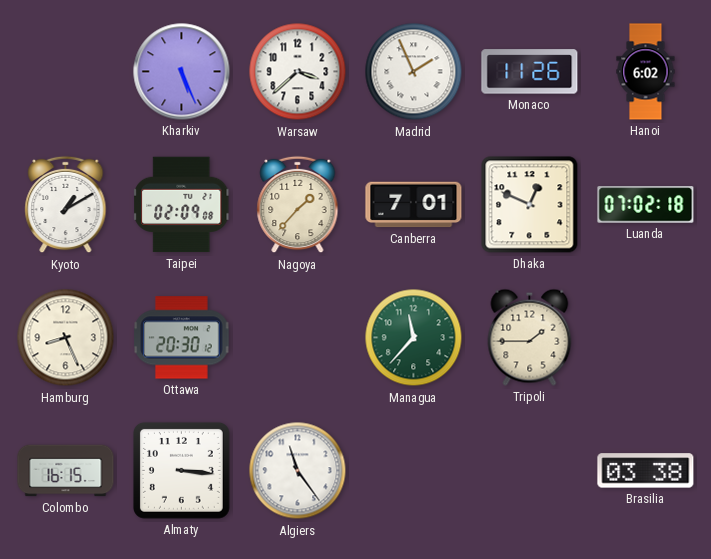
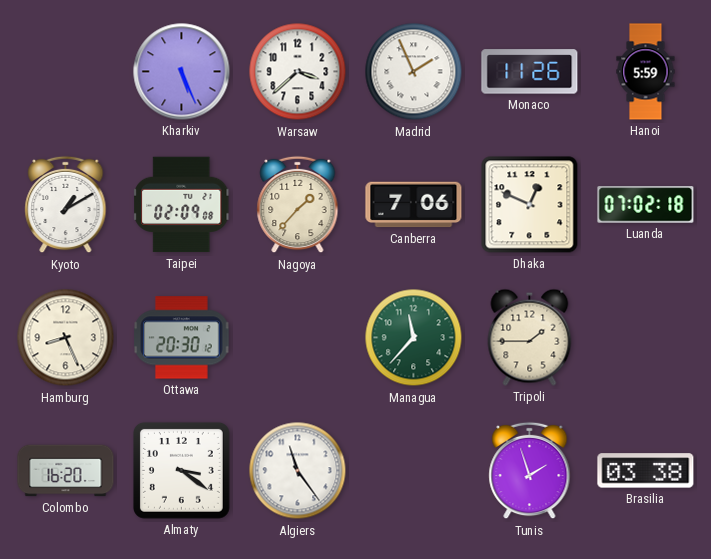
Hanoi: 6:02 -> 5:59
Canberra: 7:01 -> 7:06
Colombo: 16:15 -> 16:20
Almaty: 3:16 -> 3:21
Tunis: none -> 1:57
